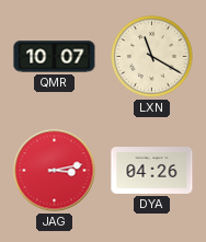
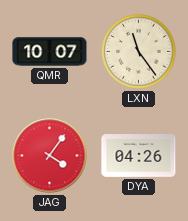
LXN: 11:20 -> 11:24
JAG: 3:13 -> 4:06
